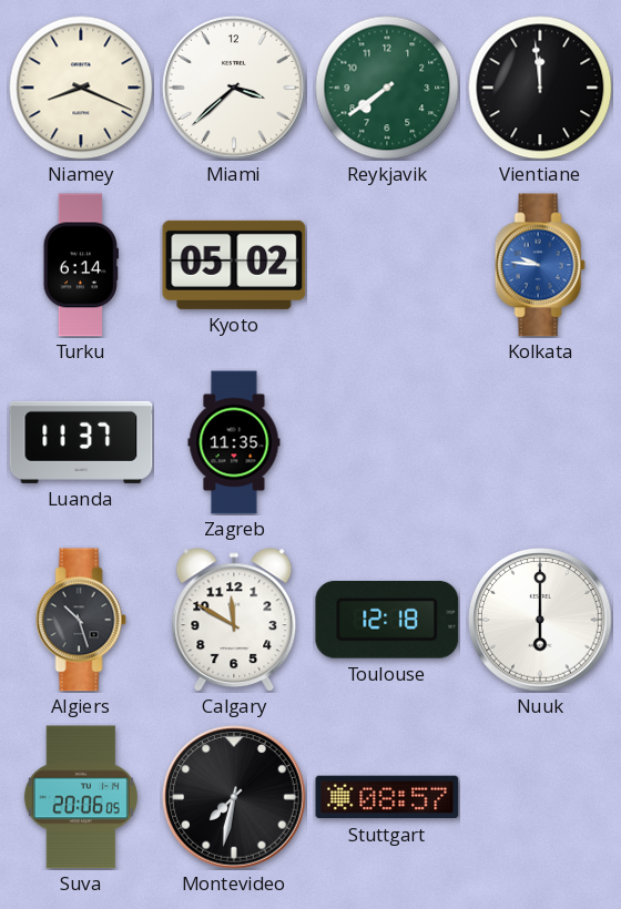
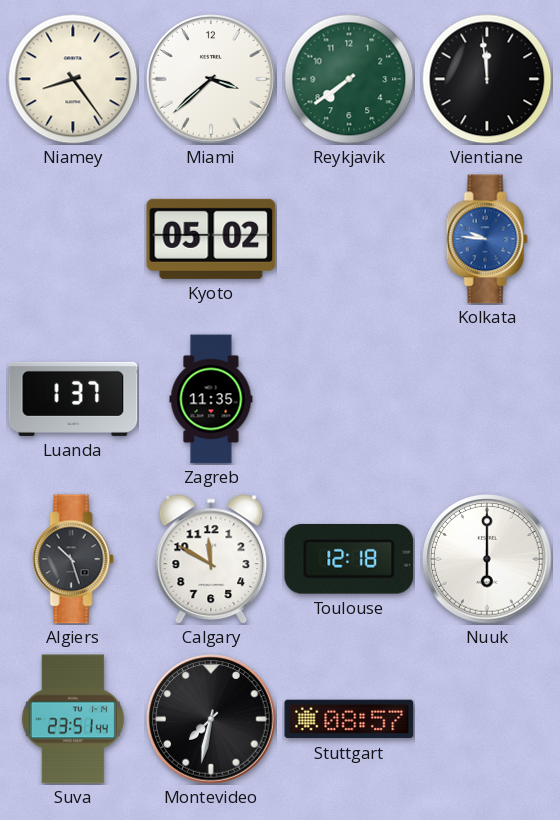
Niamey: 8:19 -> 8:24
Turku: 6:14 -> none
Luanda: 11:37 -> 1:37
Suva: 20:06 -> 23:51
